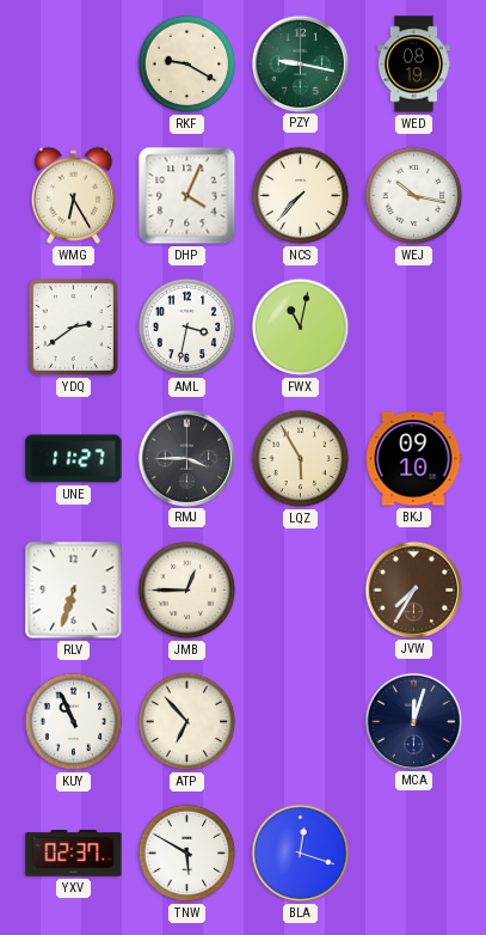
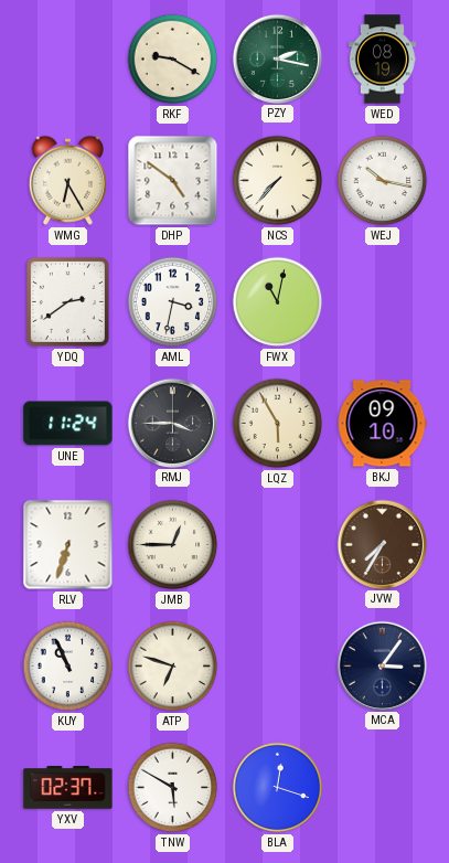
PZY: 9:17 -> 2:17
DHP: 4:04 -> 4:51
UNE: 11:27 -> 11:24
ATP: 6:53 -> 6:48
MCA: 12:03 -> 3:06
